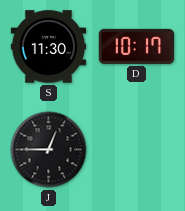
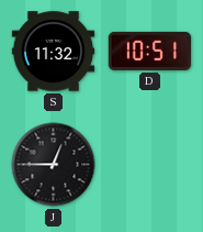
S: 11:30 -> 11:32
D: 10:17 -> 10:51
